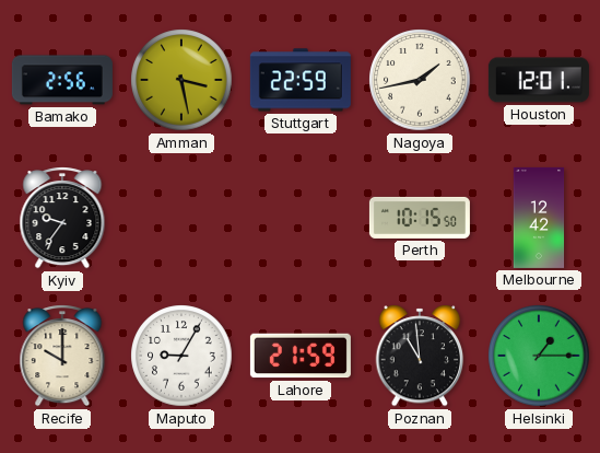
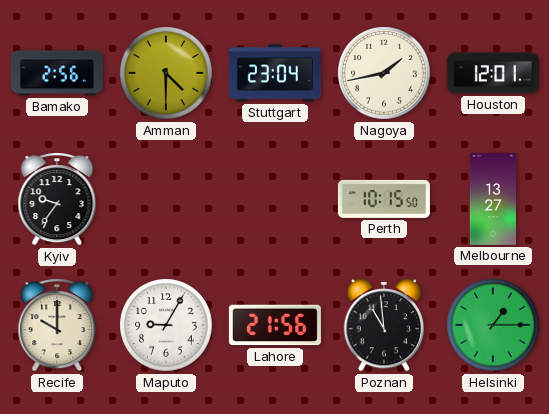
Amman: 3:28 -> 4:30
Stuttgart: 22:59 -> 23:04
Melbourne: 12:42 -> 13:27
Lahore: 21:59 -> 21:56
